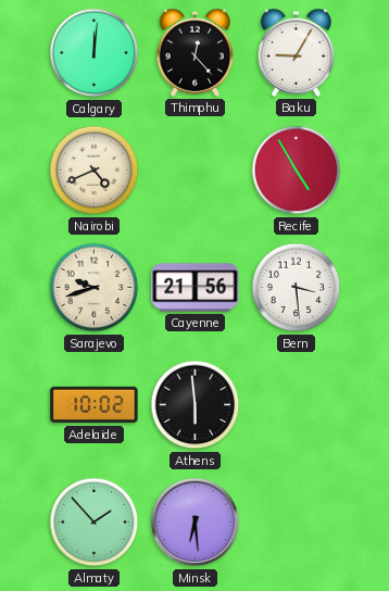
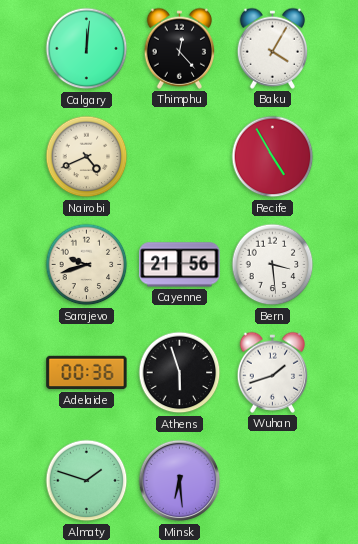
Baku: 9:05 -> 4:05
Adelaide: 10:02 -> 00:36
Athens: 5:59 -> 5:57
Wuhan: none -> 1:42
Almaty: 1:53 -> 1:48
